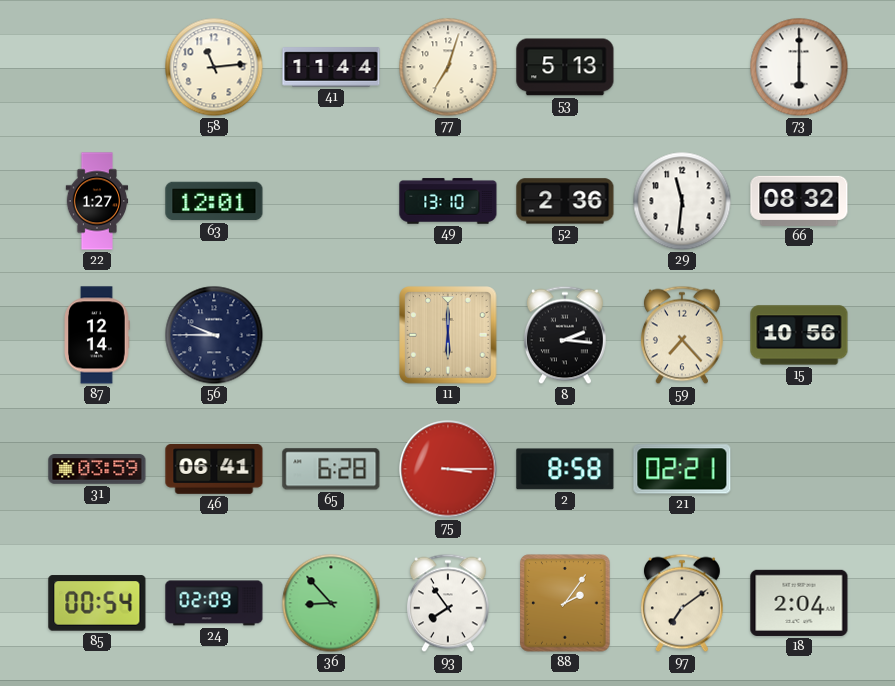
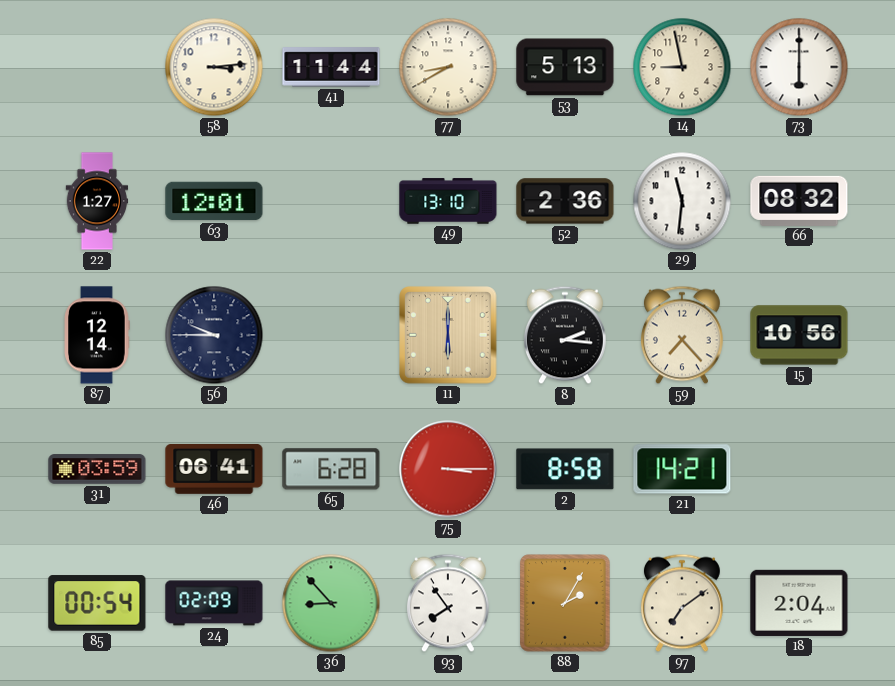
58: 11:14 -> 3:14
77: 7:03 -> 8:40
14: none -> 8:58
21: 02:21 -> 14:21
88: 2:06 -> 2:05
